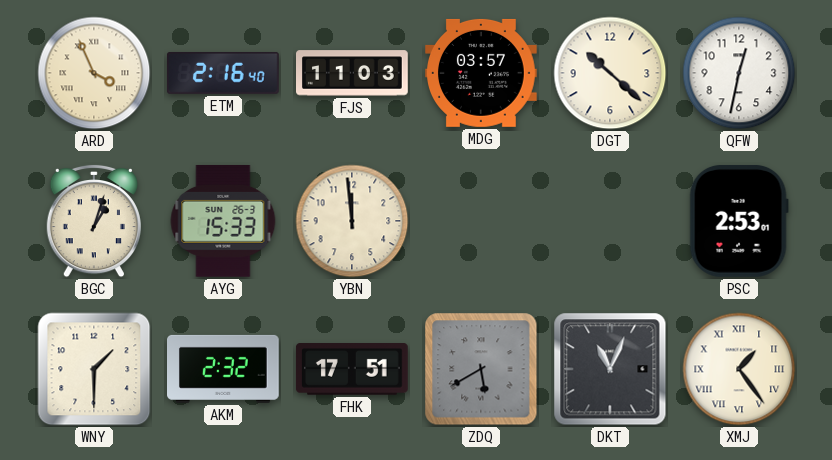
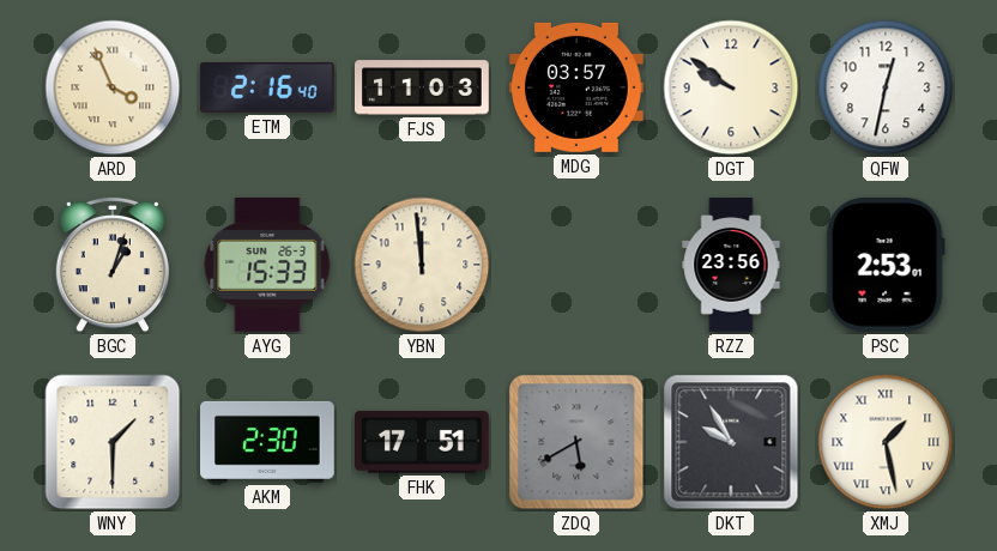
DGT: 10:22 -> 9:51
RZZ: none -> 23:56
AKM: 2:32 -> 2:30
DKT: 11:04 -> 9:55
XMJ: 1:24 -> 1:28
